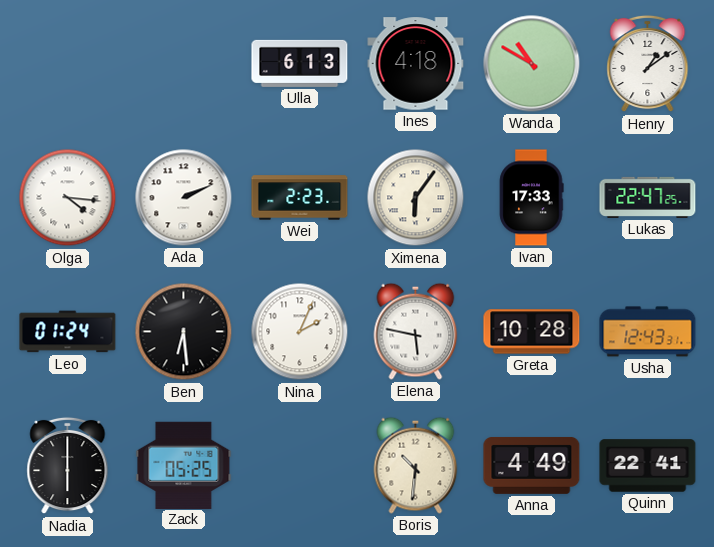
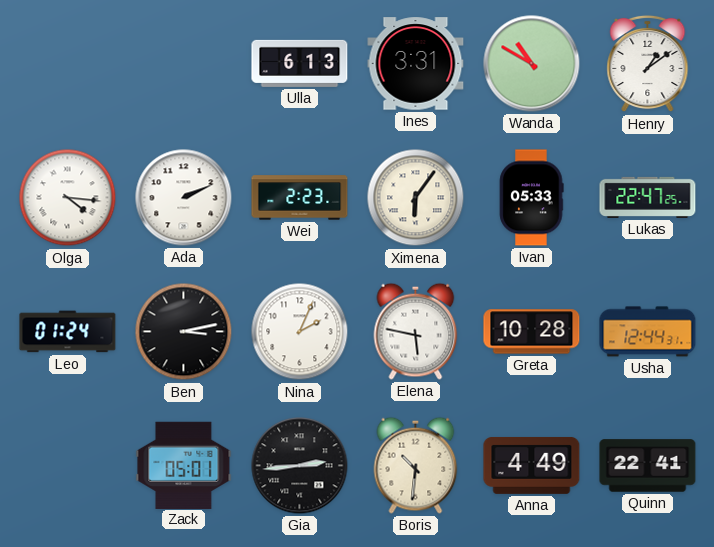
Ines: 4:18 -> 3:31
Ivan: 17:33 -> 05:33
Ben: 6:29 -> 3:13
Usha: 12:43 -> 12:44
Nadia: 6:00 -> none
Zack: 05:25 -> 05:01
Gia: none -> 2:44
